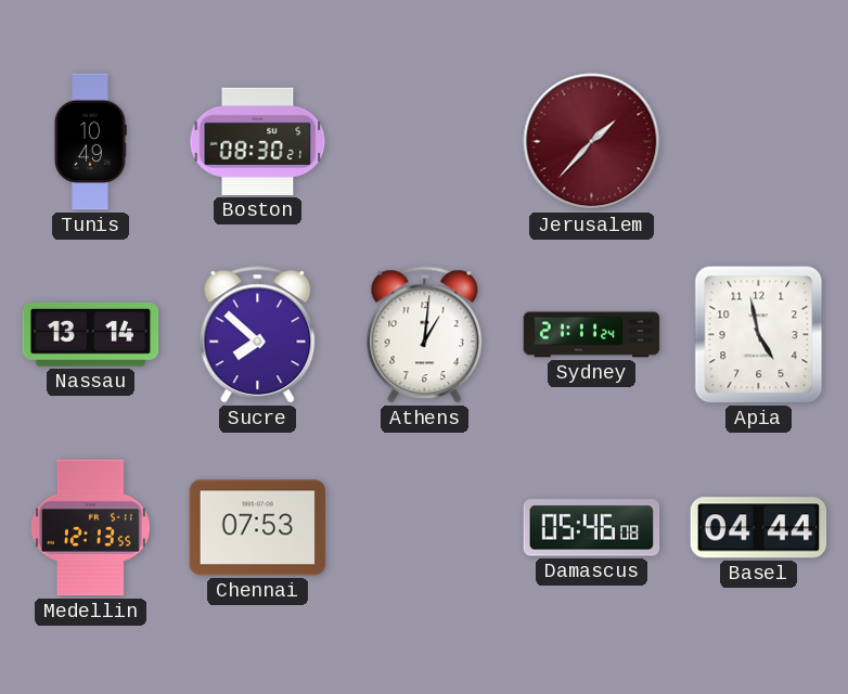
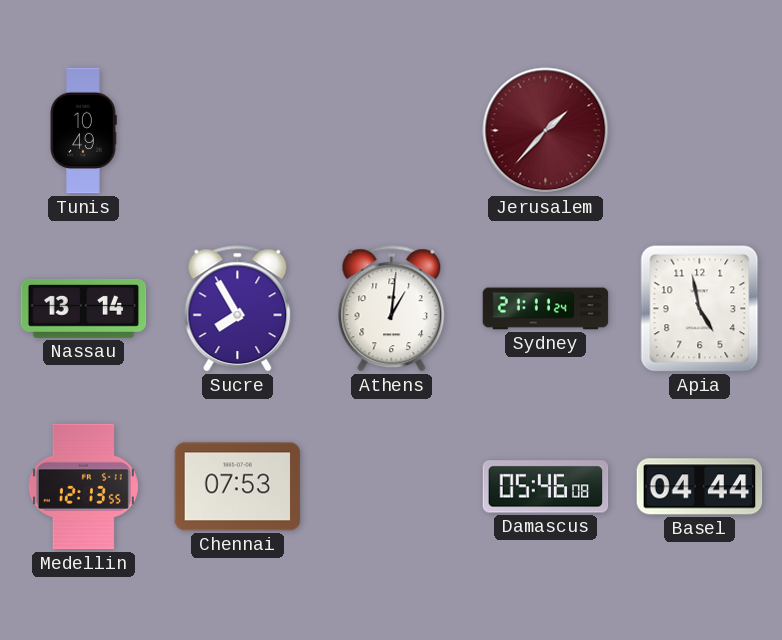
Boston: 08:30 -> none
Sucre: 7:52 -> 7:55
